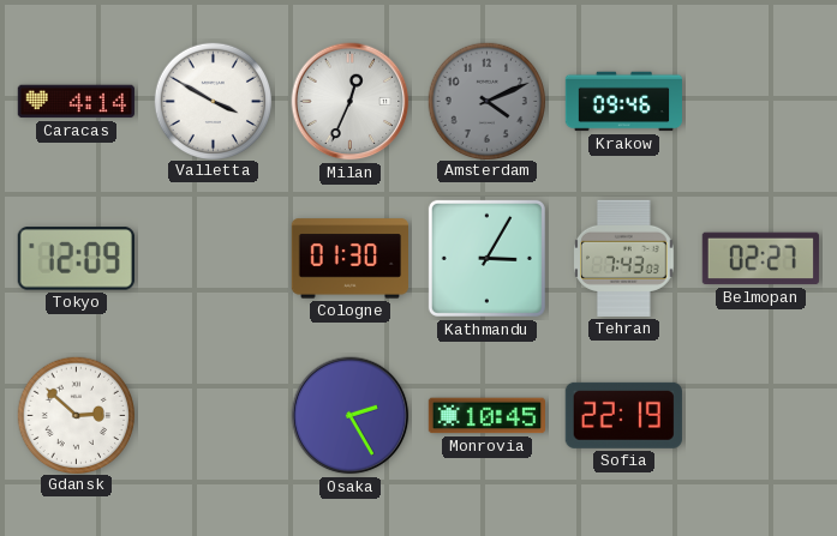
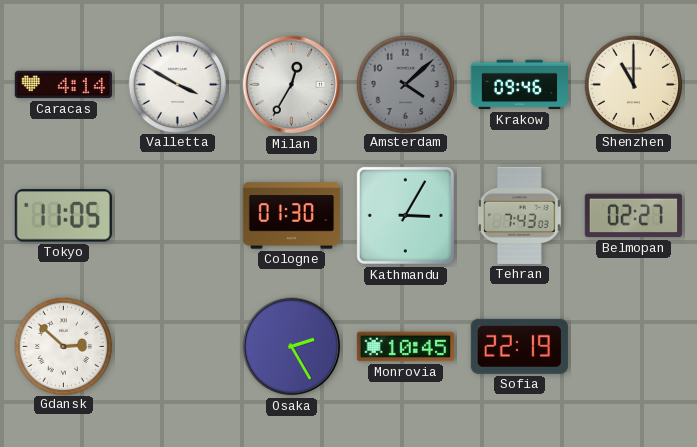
Milan: 12:34 -> 12:35
Amsterdam: 4:11 -> 4:08
Shenzhen: none -> 11:00
Tokyo: 12:09 -> 11:05
